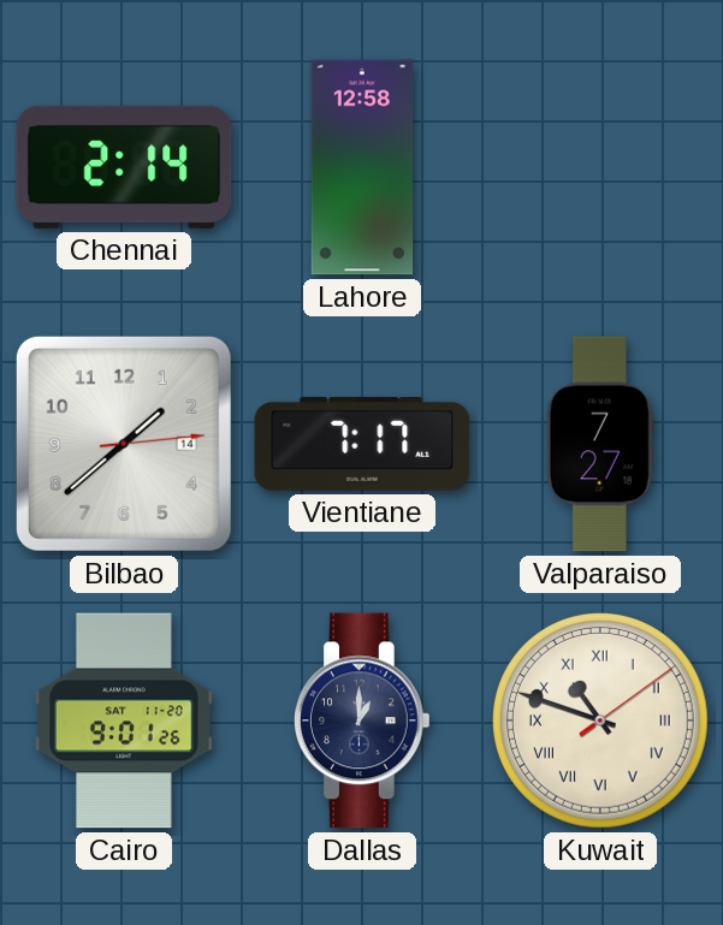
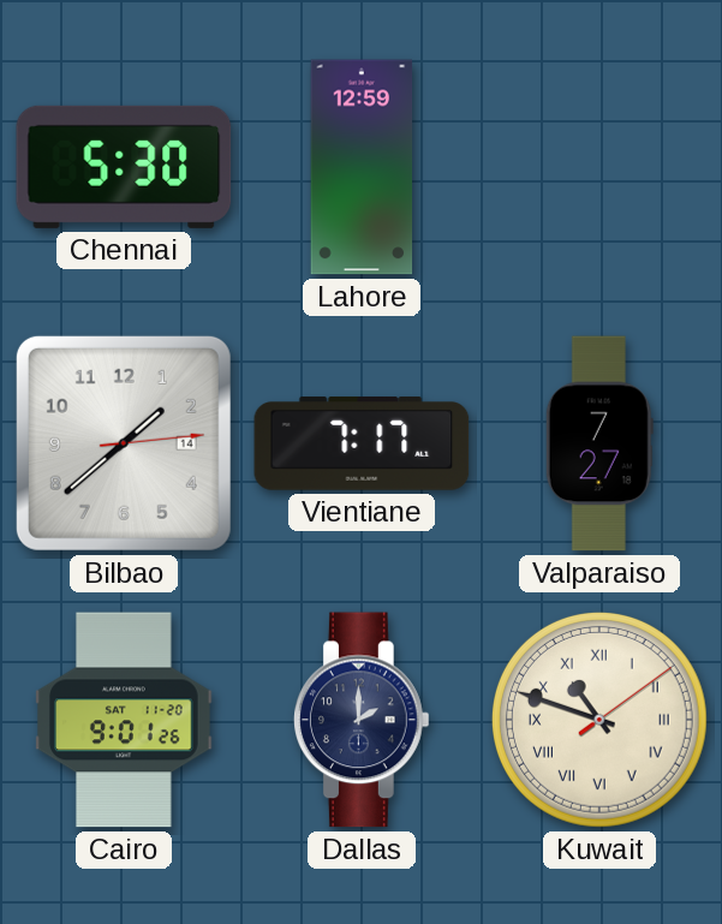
Chennai: 2:14 -> 5:30
Lahore: 12:58 -> 12:59
Dallas: 1:00 -> 2:00
